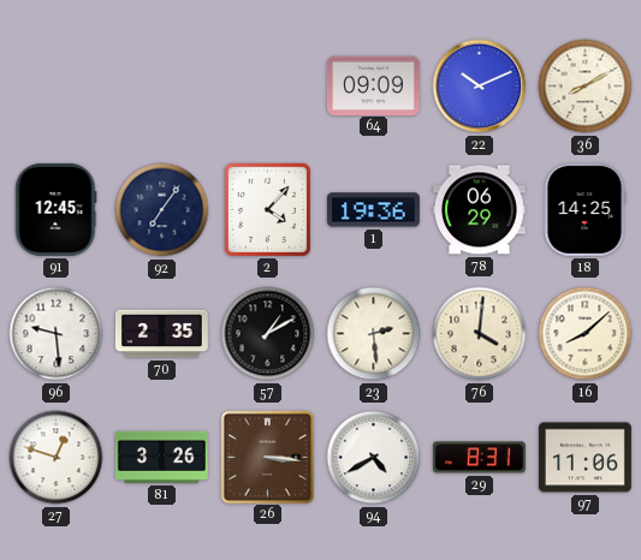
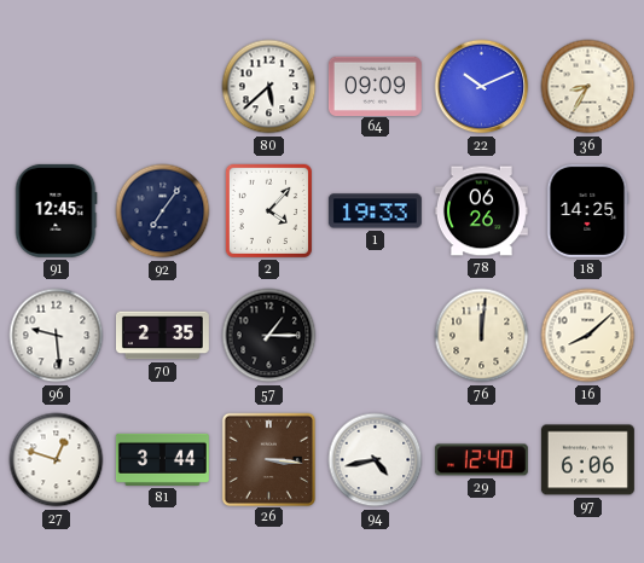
80: none -> 5:38
36: 8:10 -> 8:35
1: 19:36 -> 19:33
78: 06:29 -> 06:26
57: 1:10 -> 1:15
23: 2:29 -> none
76: 4:01 -> 12:01
81: 3:26 -> 3:44
94: 4:40 -> 4:43
29: 8:31 -> 12:40
97: 11:06 -> 6:06
